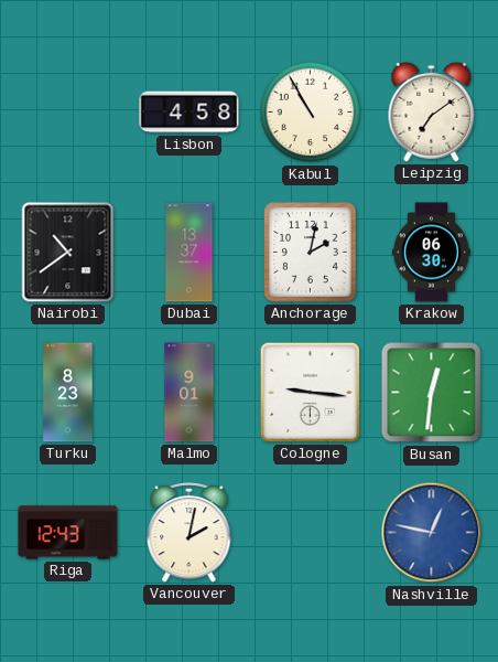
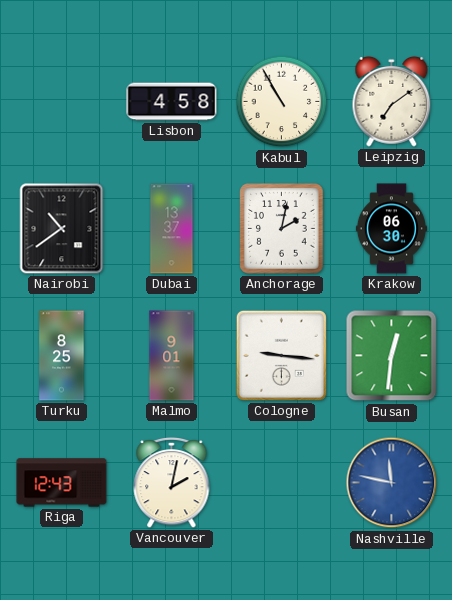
Turku: 8:23 -> 8:25
Nashville: 12:47 -> 11:47
